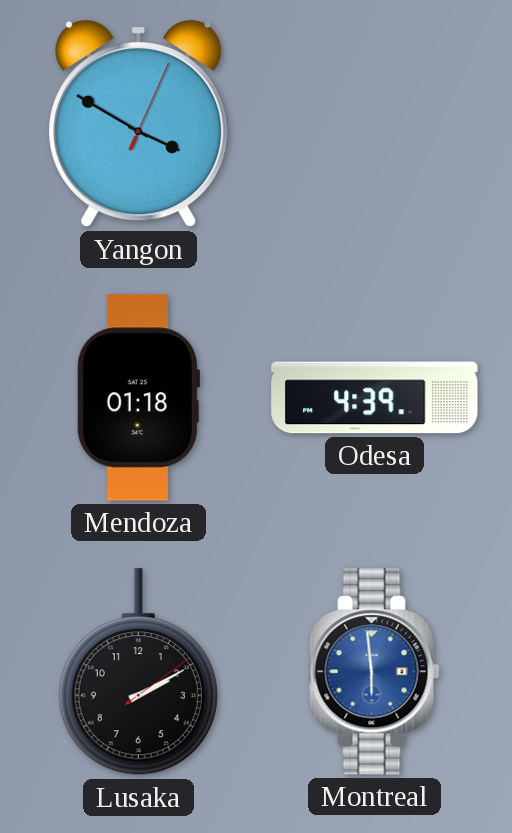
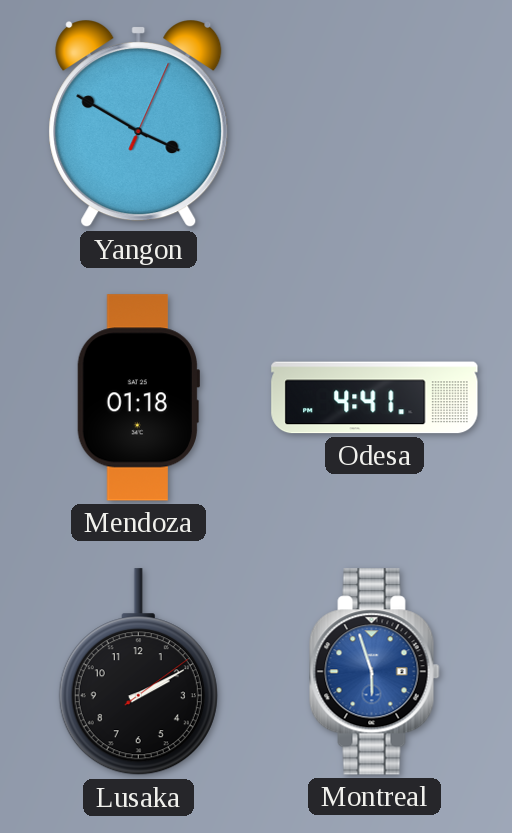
Odesa: 4:39 -> 4:41
Montreal: 5:59 -> 5:57
